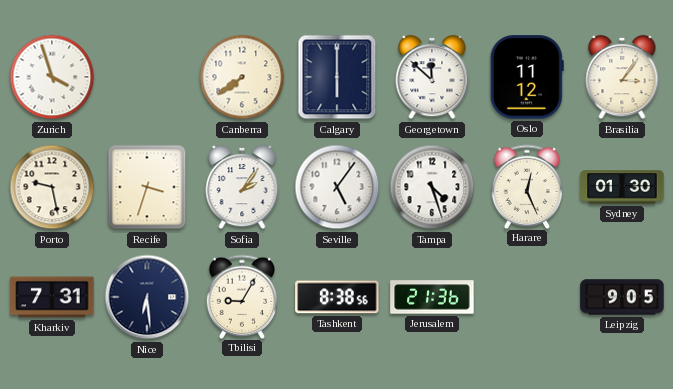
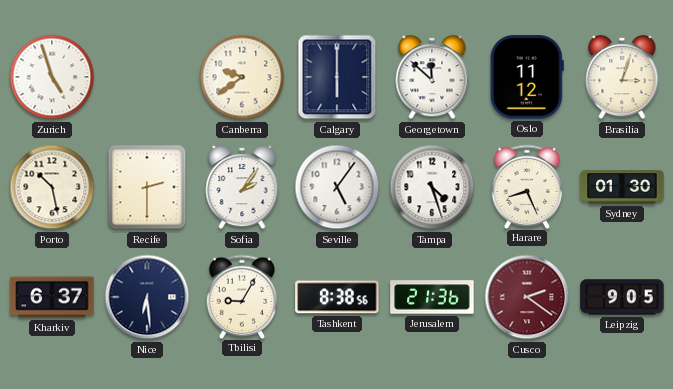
Zurich: 3:57 -> 4:57
Canberra: 7:39 -> 9:39
Brasilia: 3:06 -> 3:03
Porto: 9:28 -> 10:28
Recife: 3:33 -> 2:30
Harare: 12:26 -> 8:26
Kharkiv: 7:31 -> 6:37
Cusco: none -> 2:21
